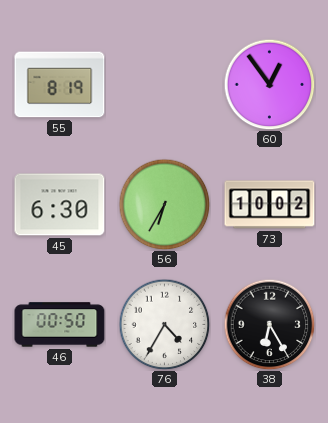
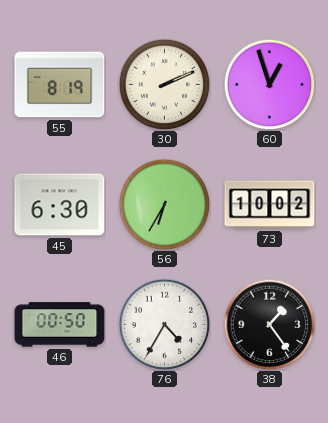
30: none -> 2:11
60: 12:54 -> 12:57
38: 6:25 -> 1:24
